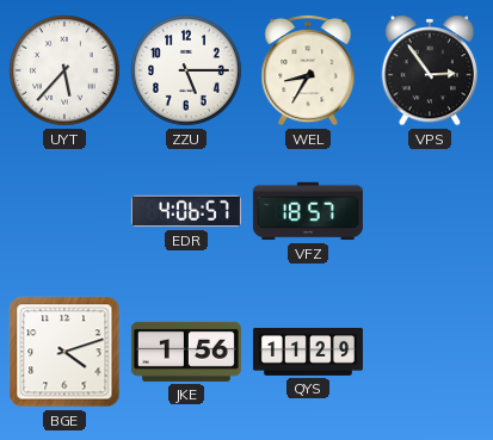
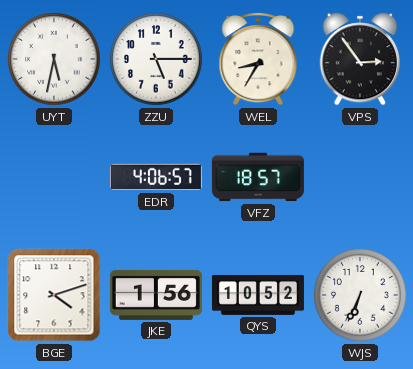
UYT: 5:37 -> 5:32
QYS: 11:29 -> 10:52
WJS: none -> 6:34
